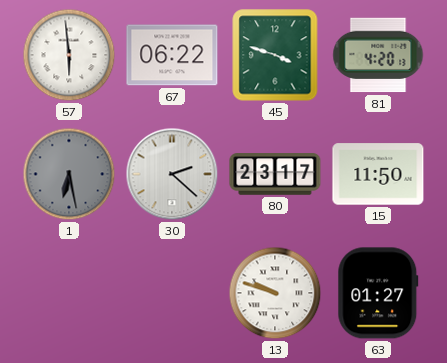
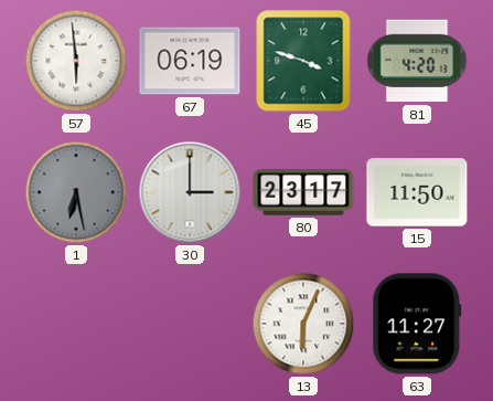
67: 06:22 -> 06:19
30: 2:22 -> 3:00
13: 9:48 -> 6:04
63: 01:27 -> 11:27
